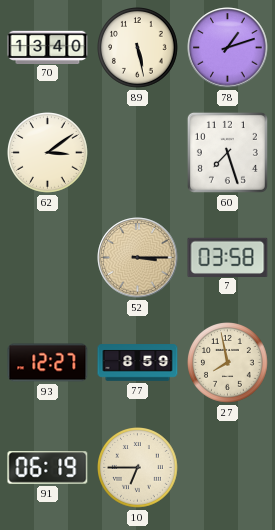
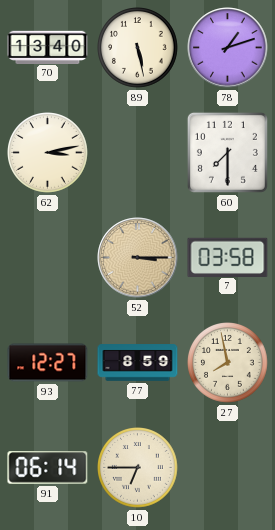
62: 3:09 -> 3:13
60: 7:27 -> 7:30
91: 06:19 -> 06:14
